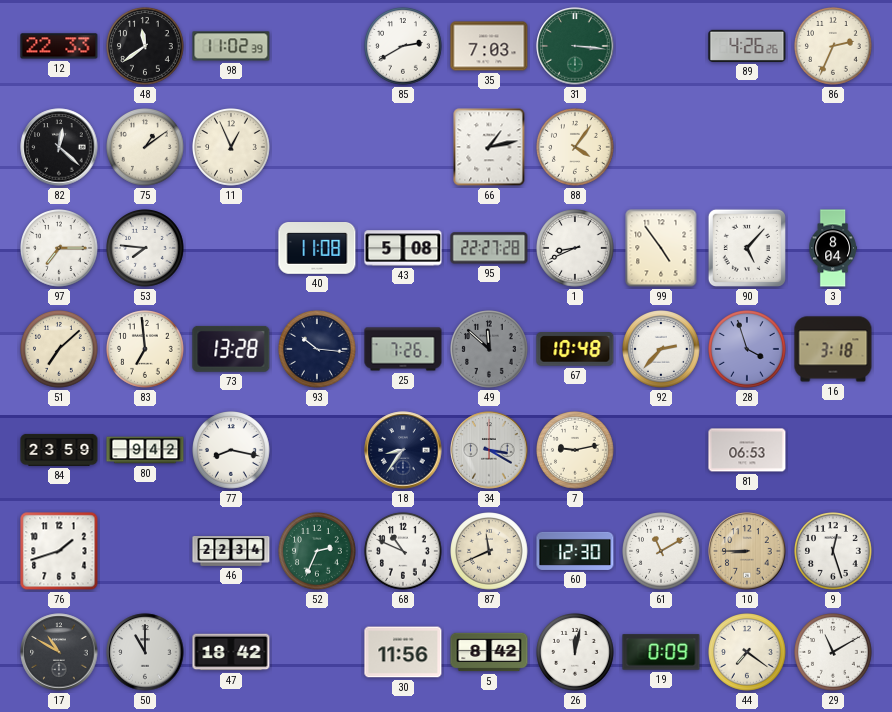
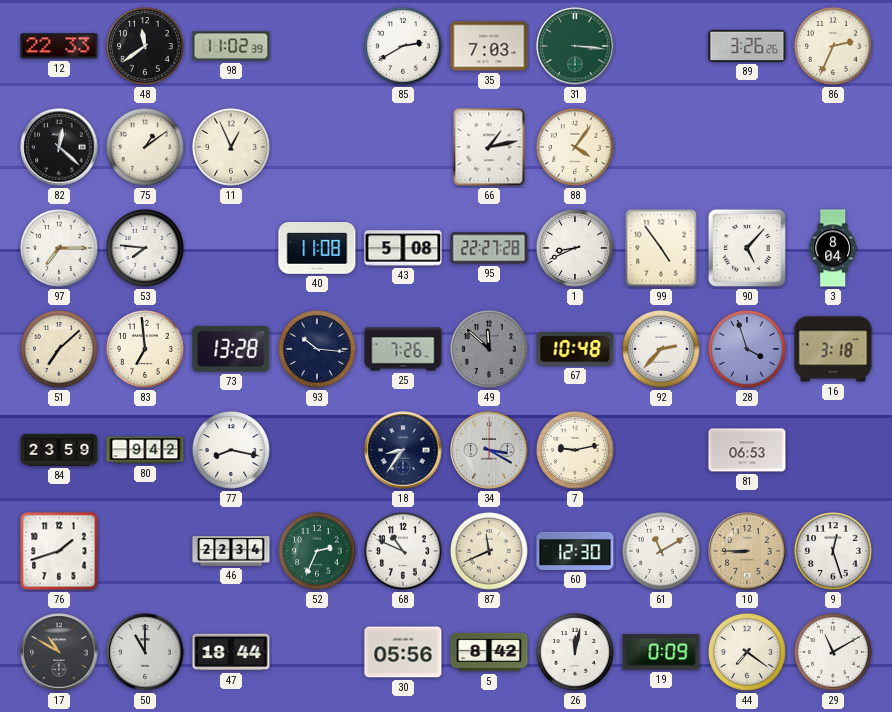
89: 4:26 -> 3:26
47: 18:42 -> 18:44
30: 11:56 -> 05:56
